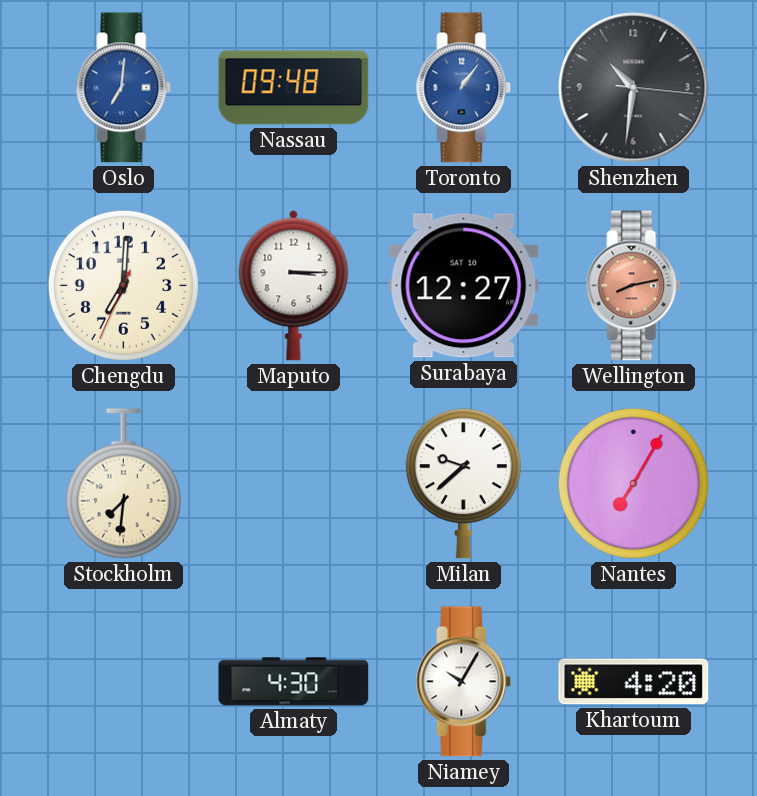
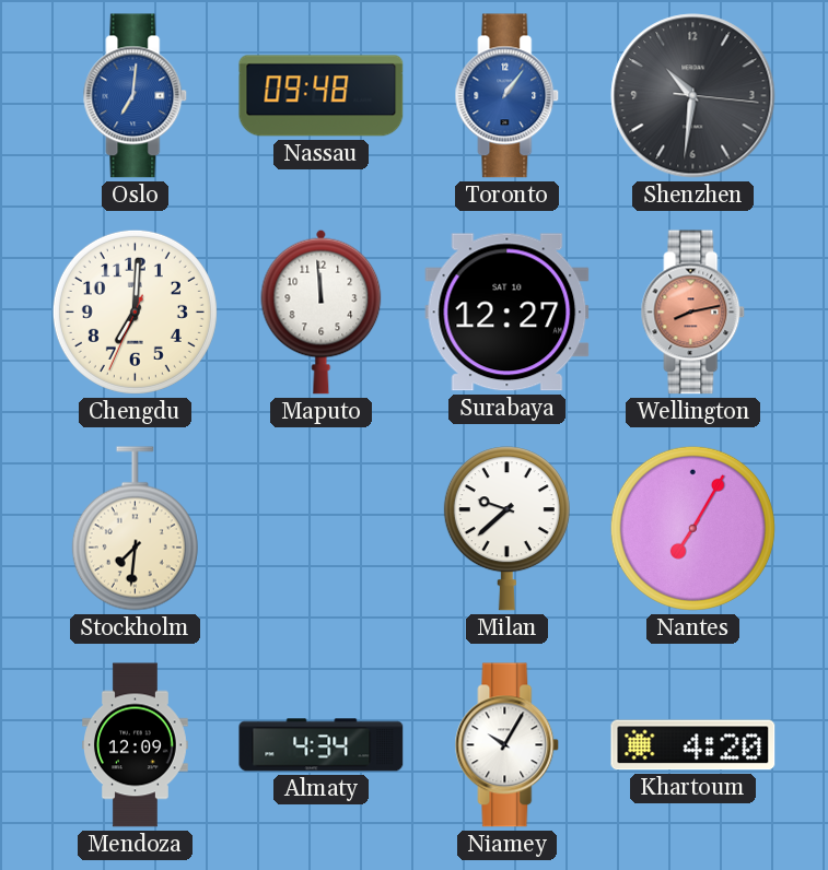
Maputo: 3:15 -> 11:59
Mendoza: none -> 12:09
Almaty: 4:30 -> 4:34
